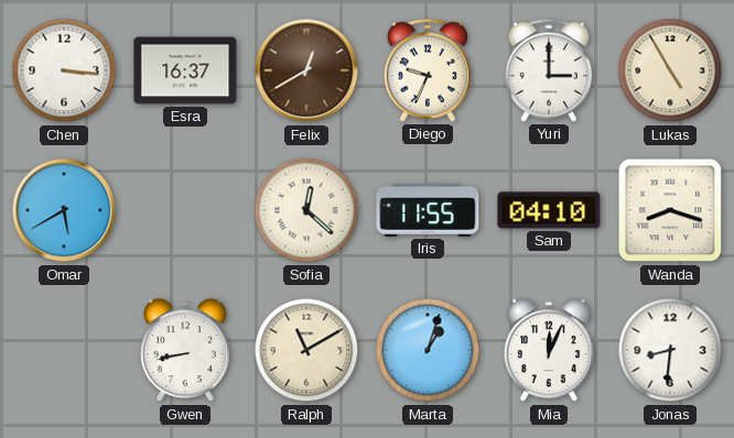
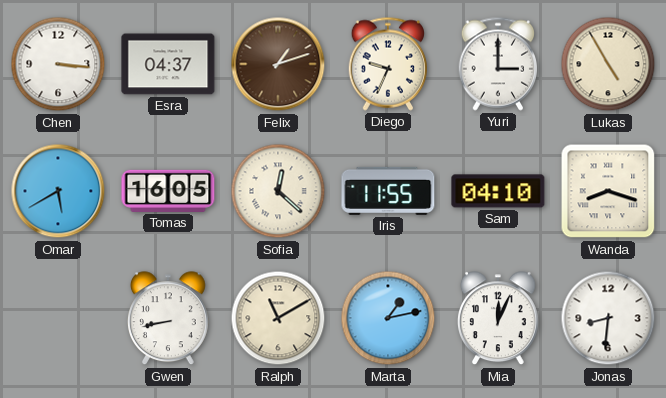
Esra: 16:37 -> 04:37
Felix: 12:40 -> 1:12
Tomas: none -> 16:05
Marta: 1:03 -> 1:13
